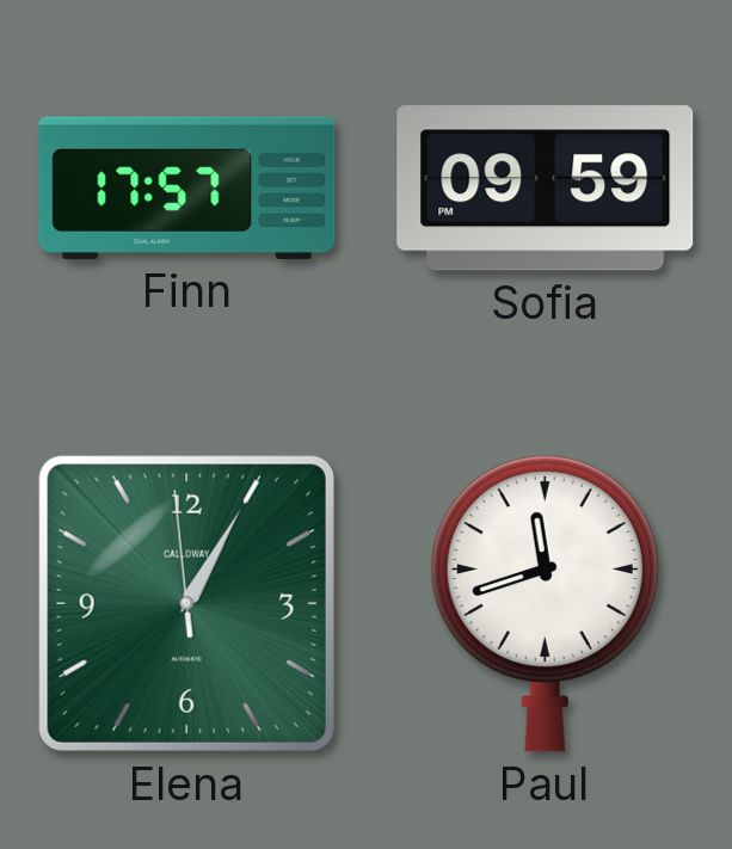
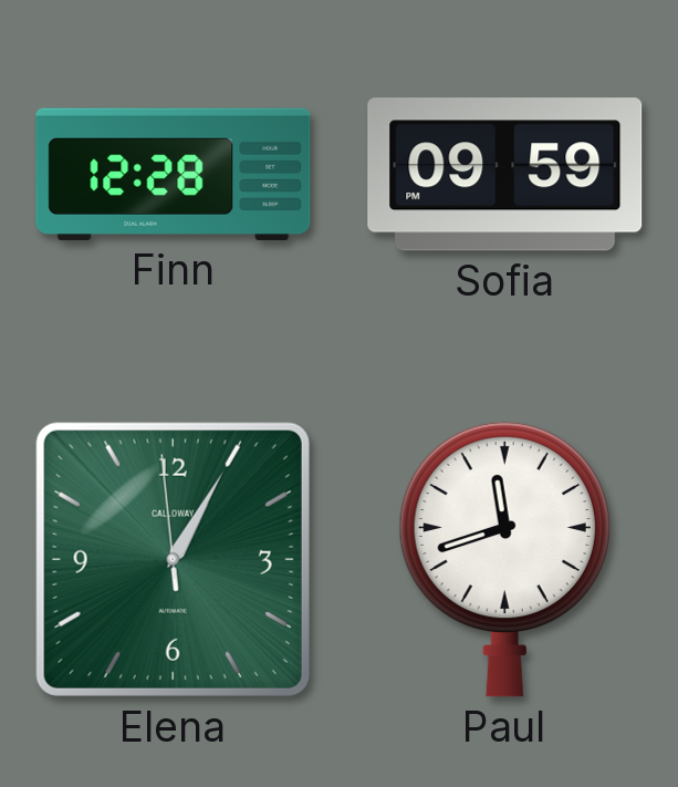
Finn: 17:57 -> 12:28
